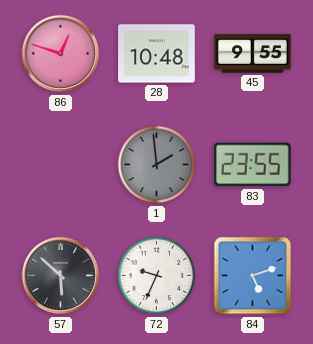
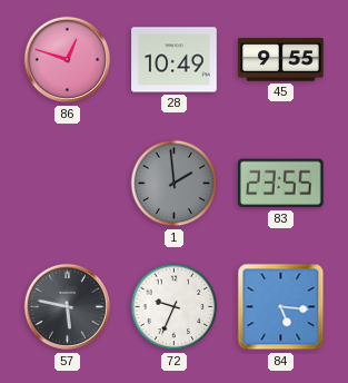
28: 10:48 -> 10:49
57: 5:52 -> 5:47
84: 5:12 -> 5:16
